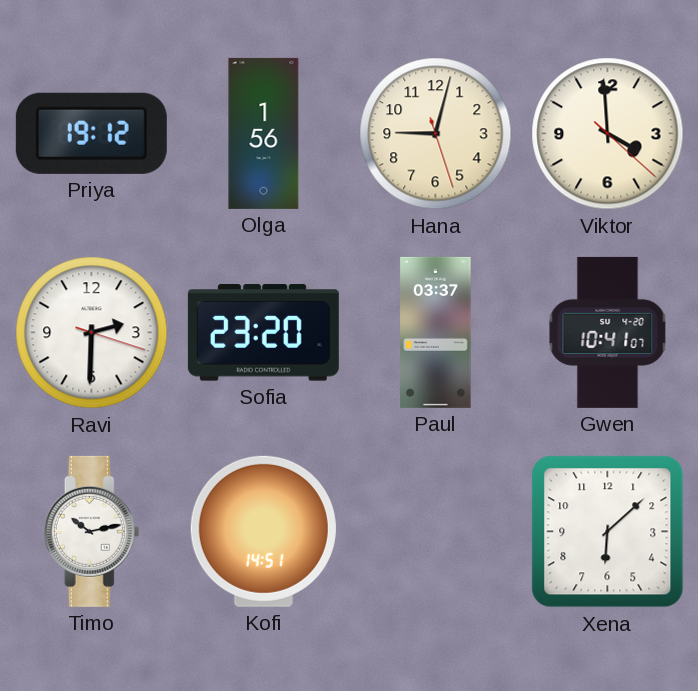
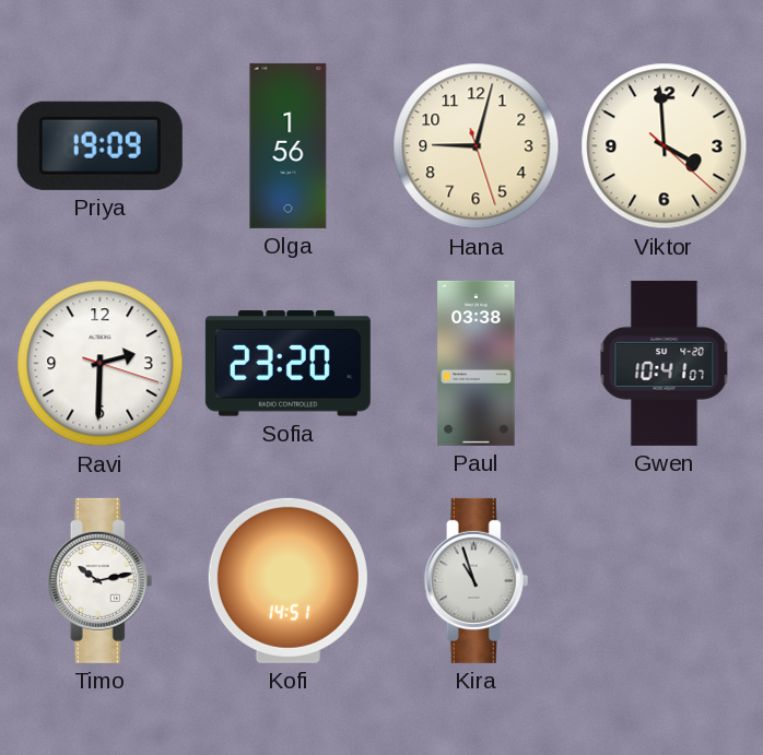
Priya: 19:12 -> 19:09
Paul: 03:37 -> 03:38
Kira: none -> 10:57
Xena: 6:08 -> none
